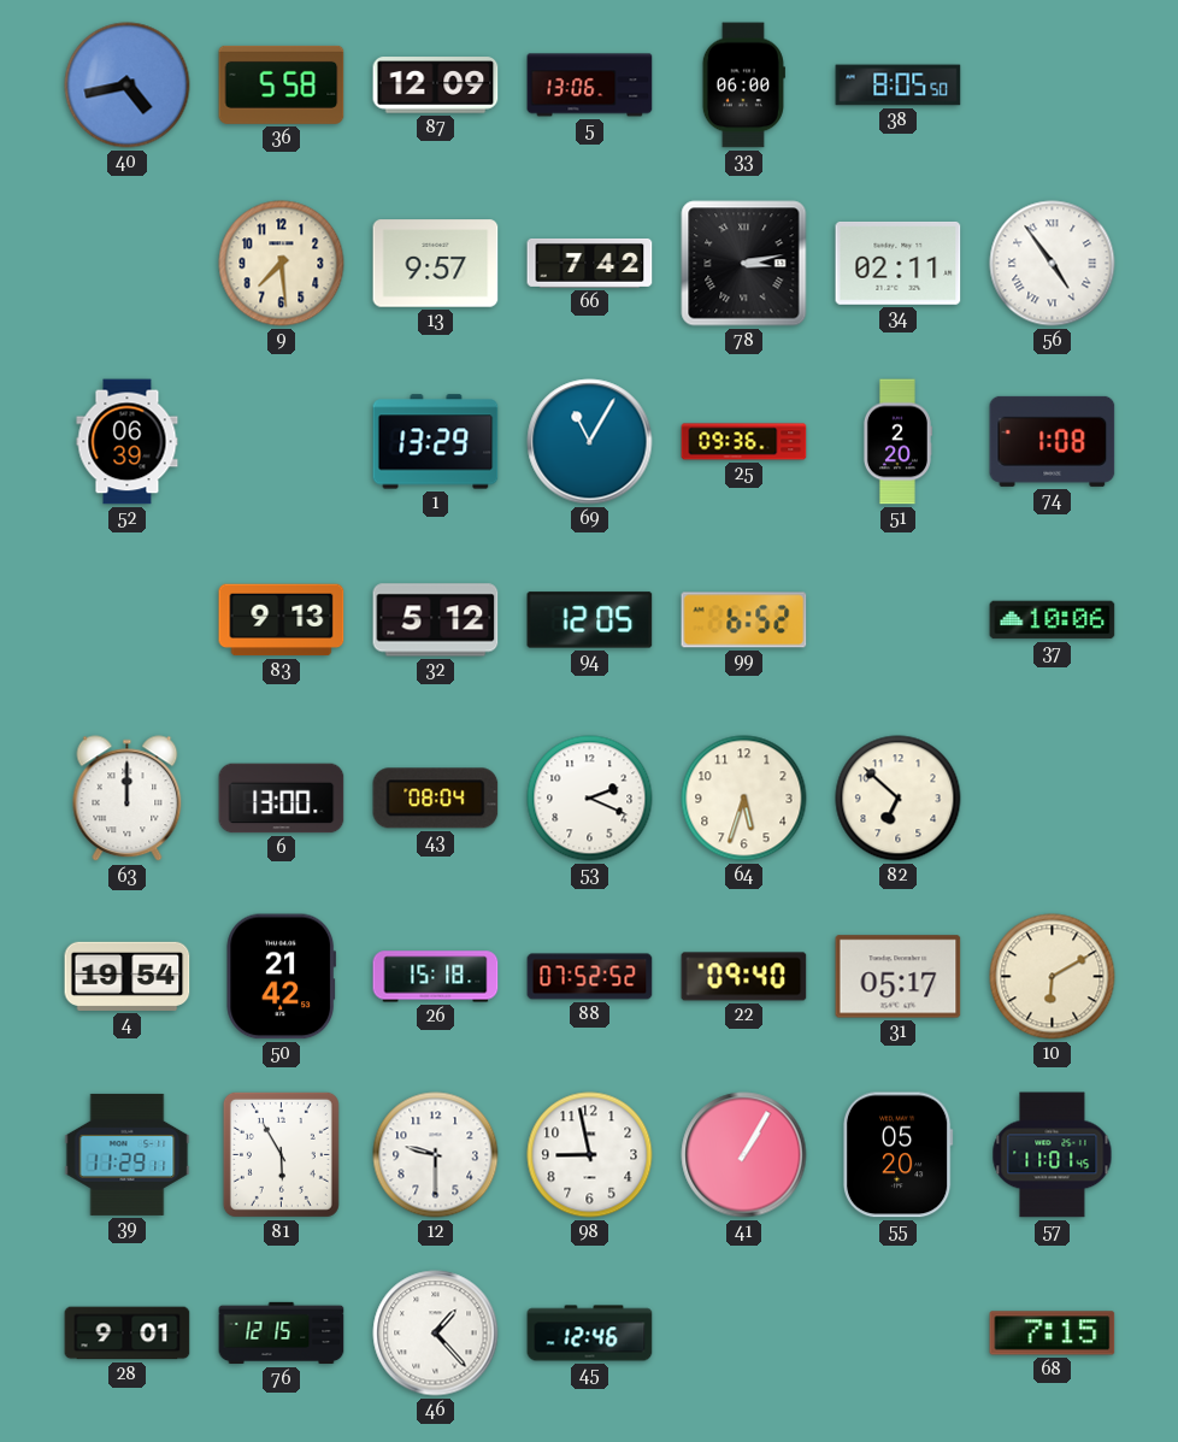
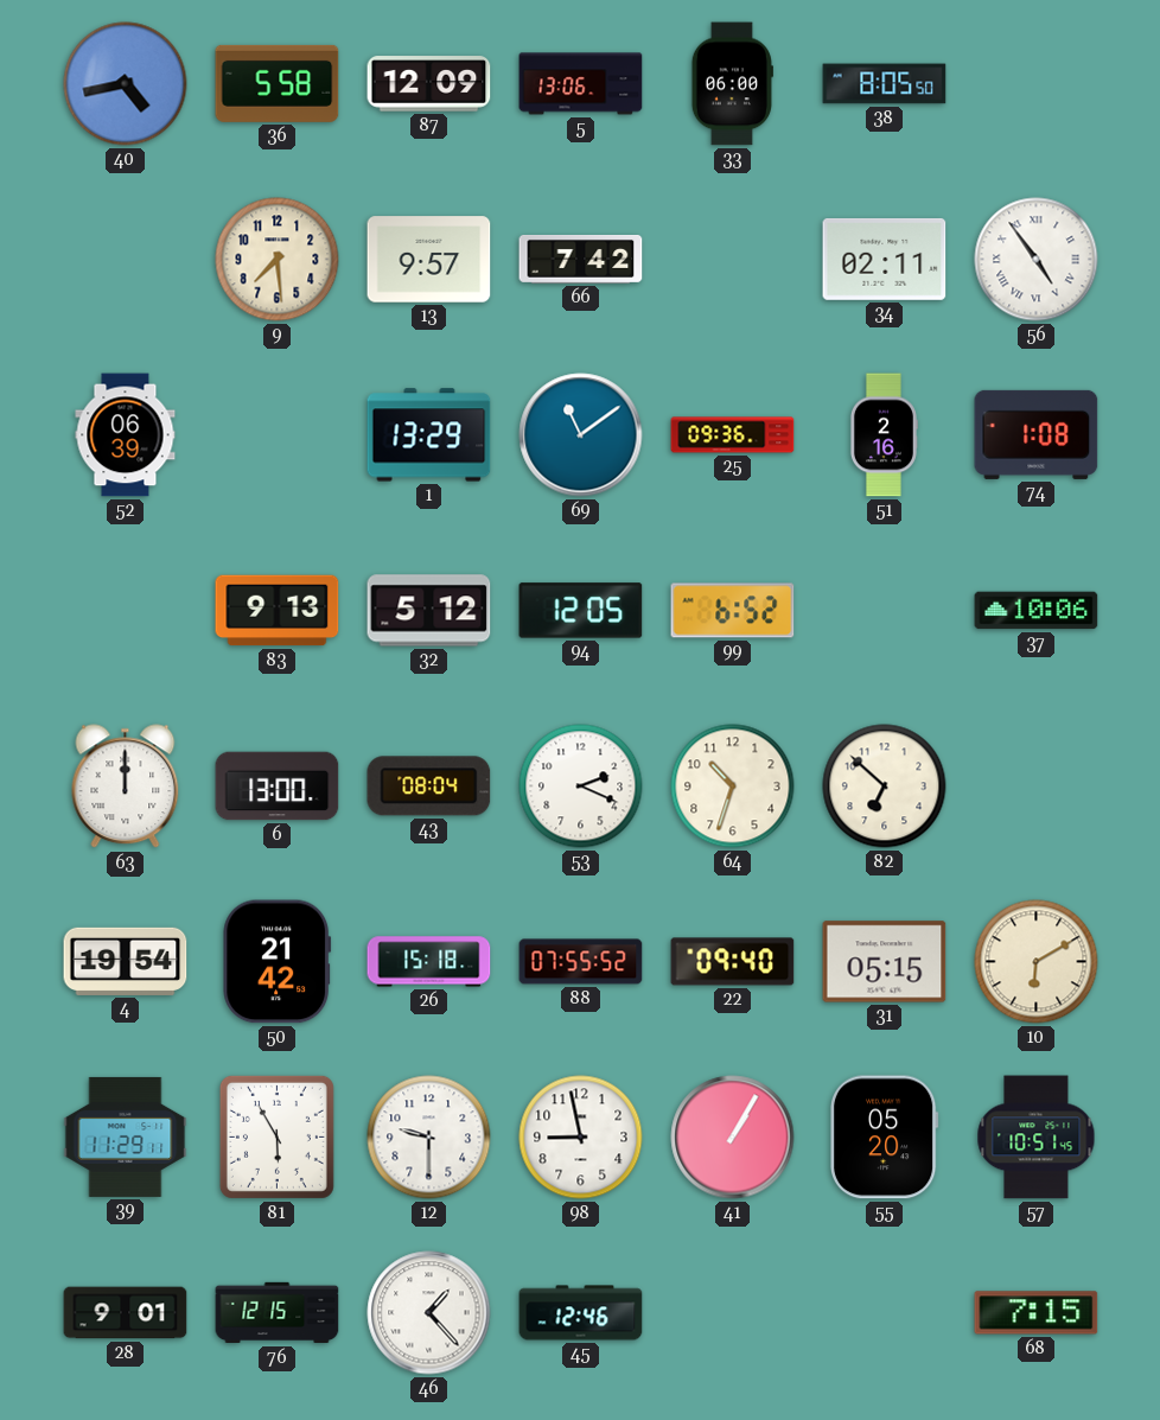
78: 3:13 -> none
69: 11:05 -> 11:09
51: 2:20 -> 2:16
64: 5:33 -> 10:33
88: 07:52 -> 07:55
31: 05:17 -> 05:15
57: 11:01 -> 10:51
